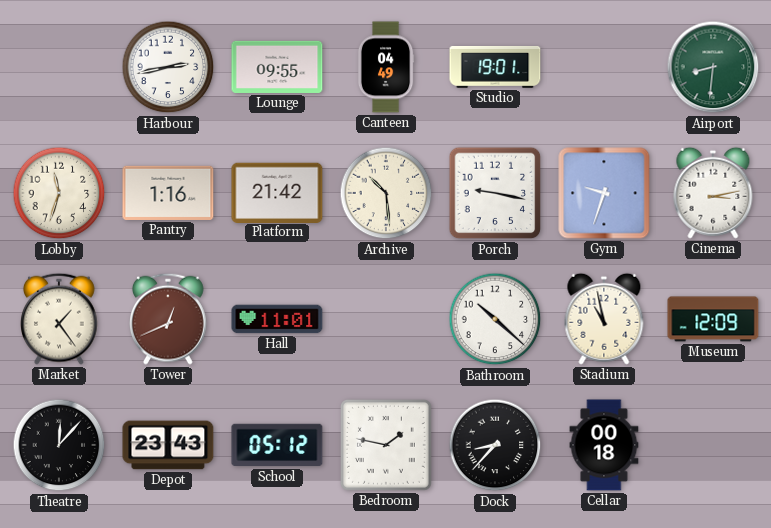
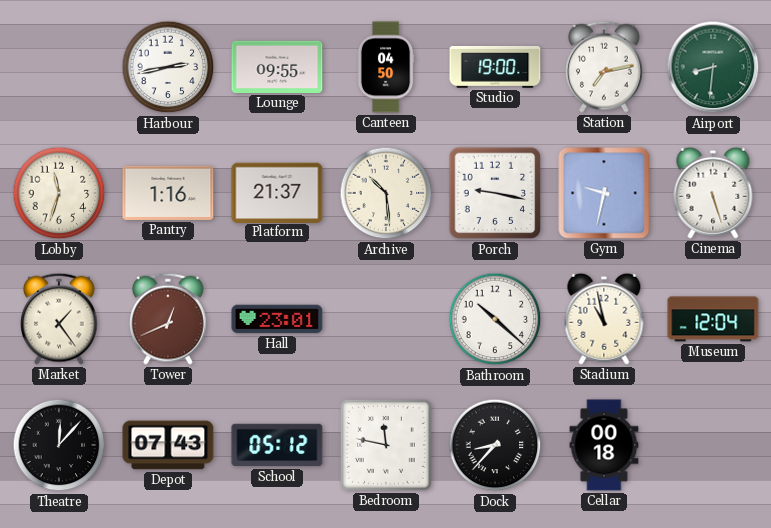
Canteen: 04:49 -> 04:50
Studio: 19:01 -> 19:00
Station: none -> 7:13
Platform: 21:42 -> 21:37
Gym: 9:33 -> 9:32
Cinema: 3:13 -> 5:27
Hall: 11:01 -> 23:01
Museum: 12:09 -> 12:04
Depot: 23:43 -> 07:43
Bedroom: 1:47 -> 11:47
